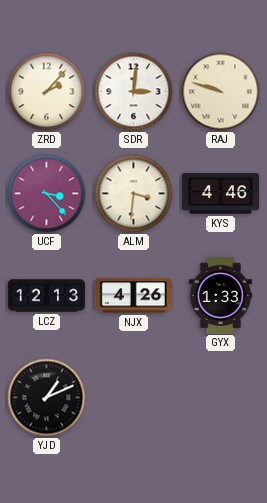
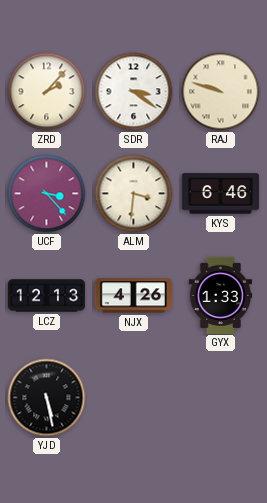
SDR: 3:01 -> 3:21
KYS: 4:46 -> 6:46
YJD: 1:11 -> 5:28
